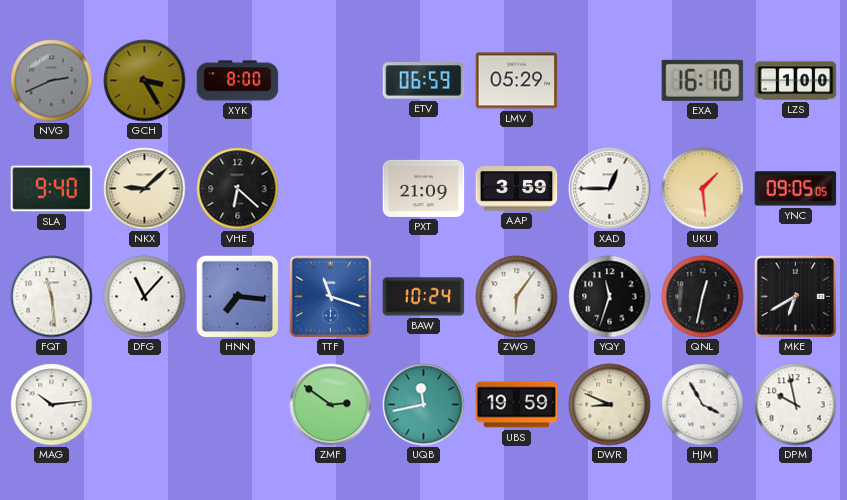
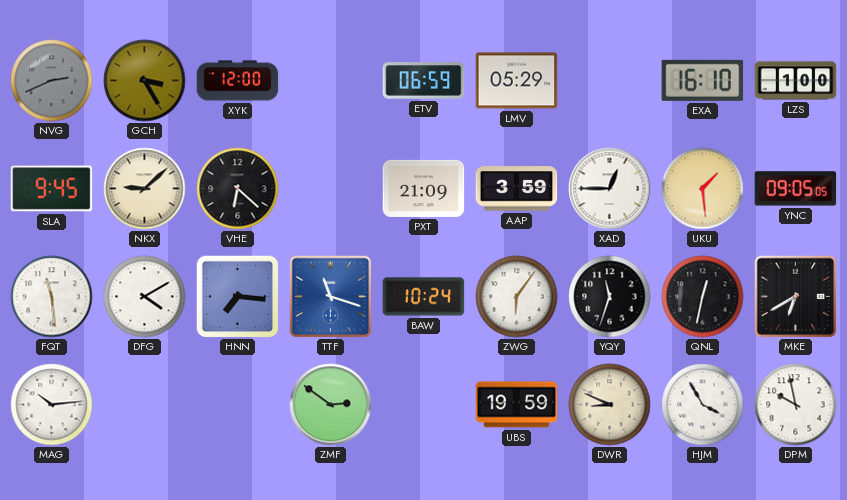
XYK: 8:00 -> 12:00
SLA: 9:40 -> 9:45
DFG: 11:07 -> 4:10
UQB: 11:43 -> none
